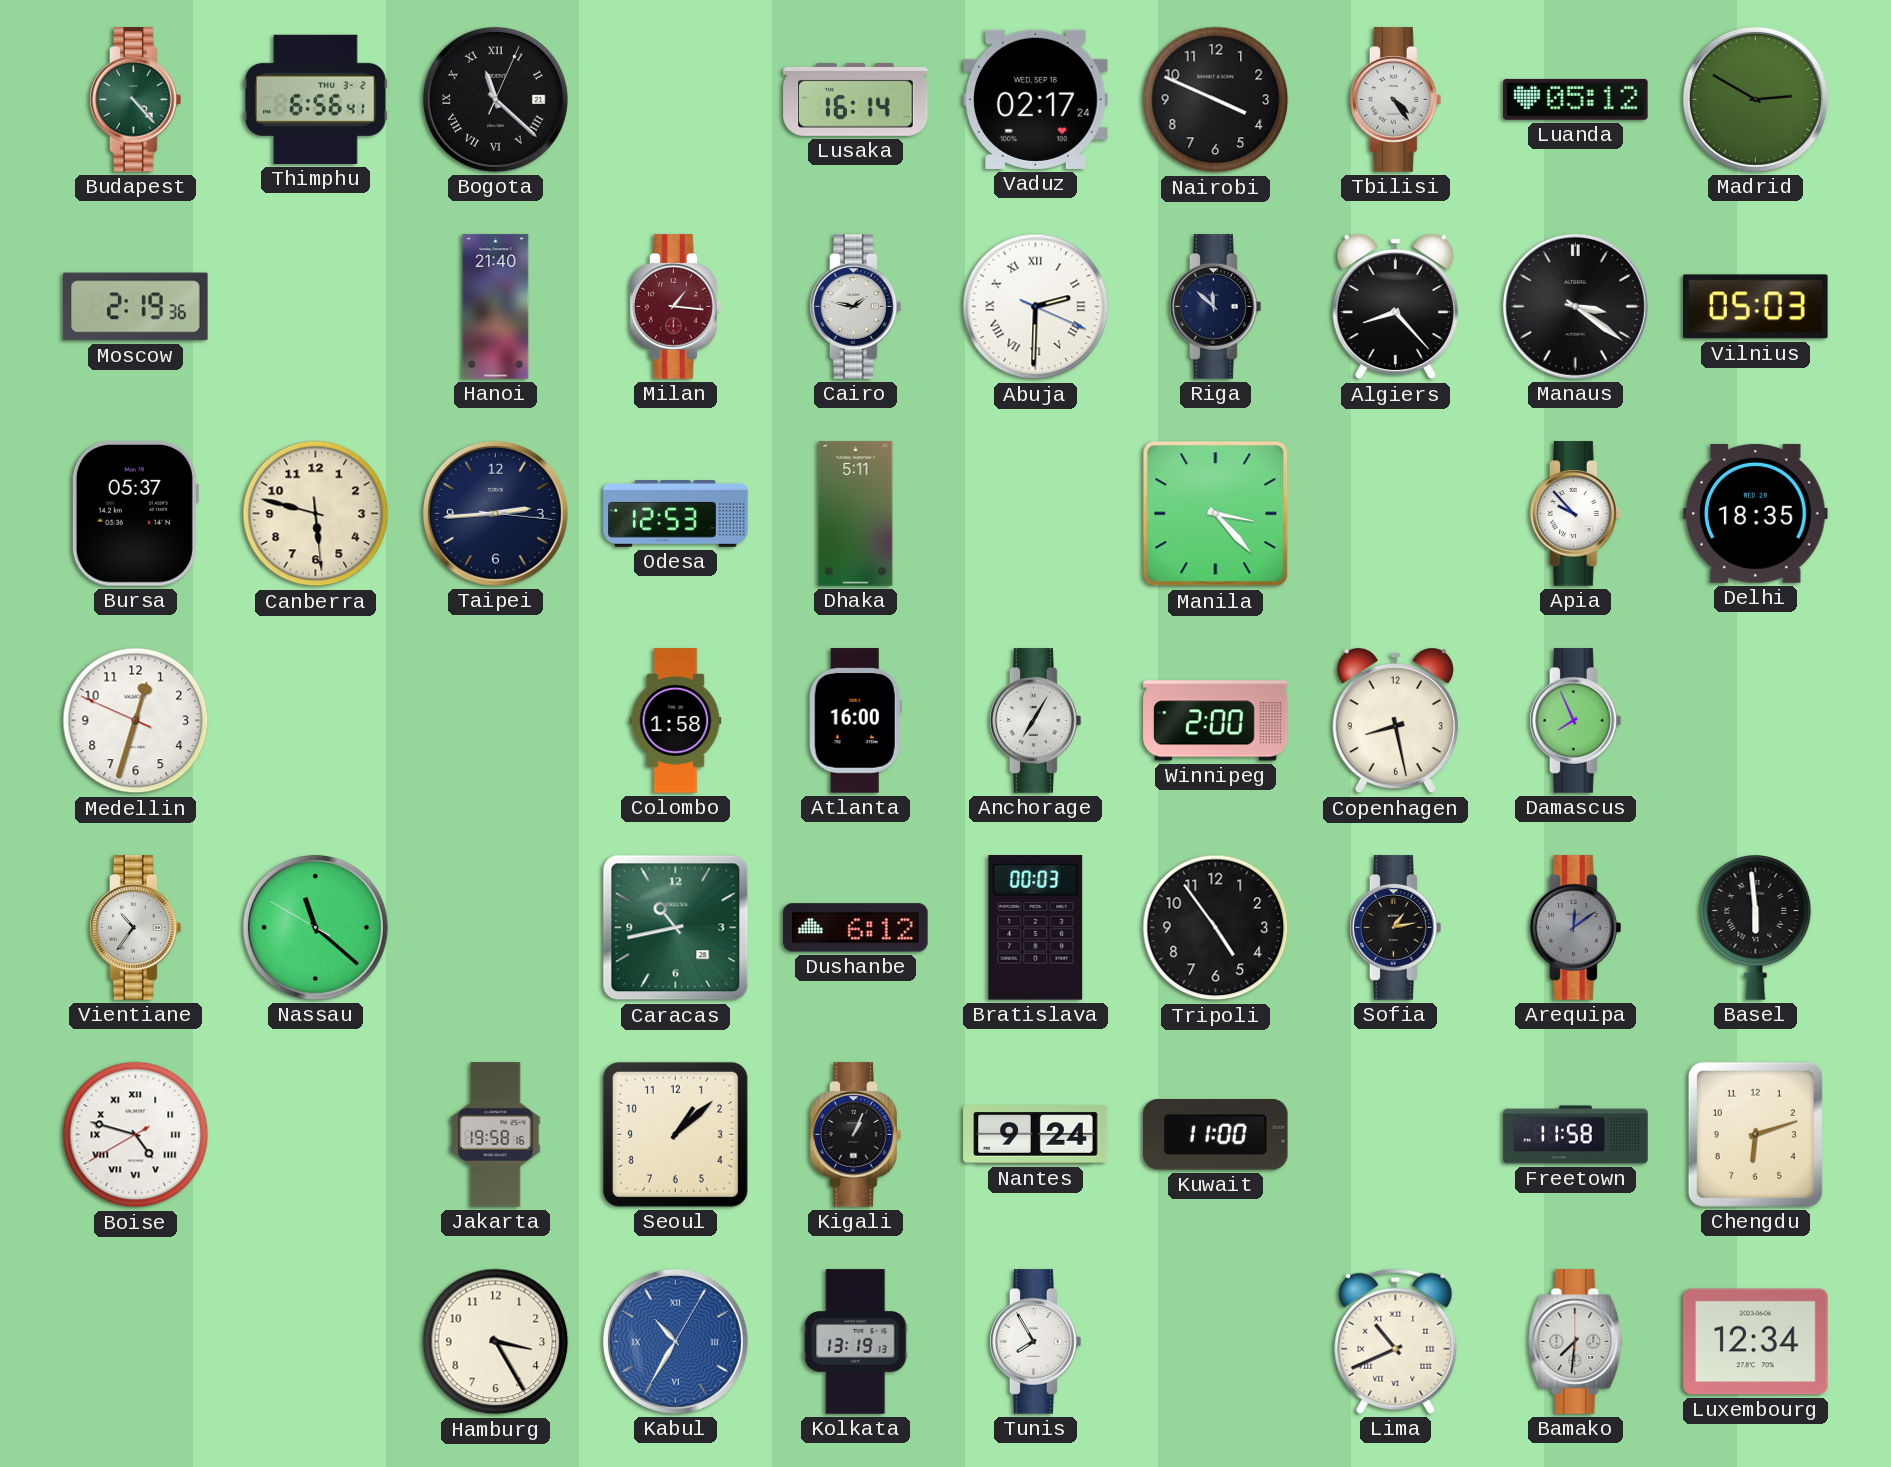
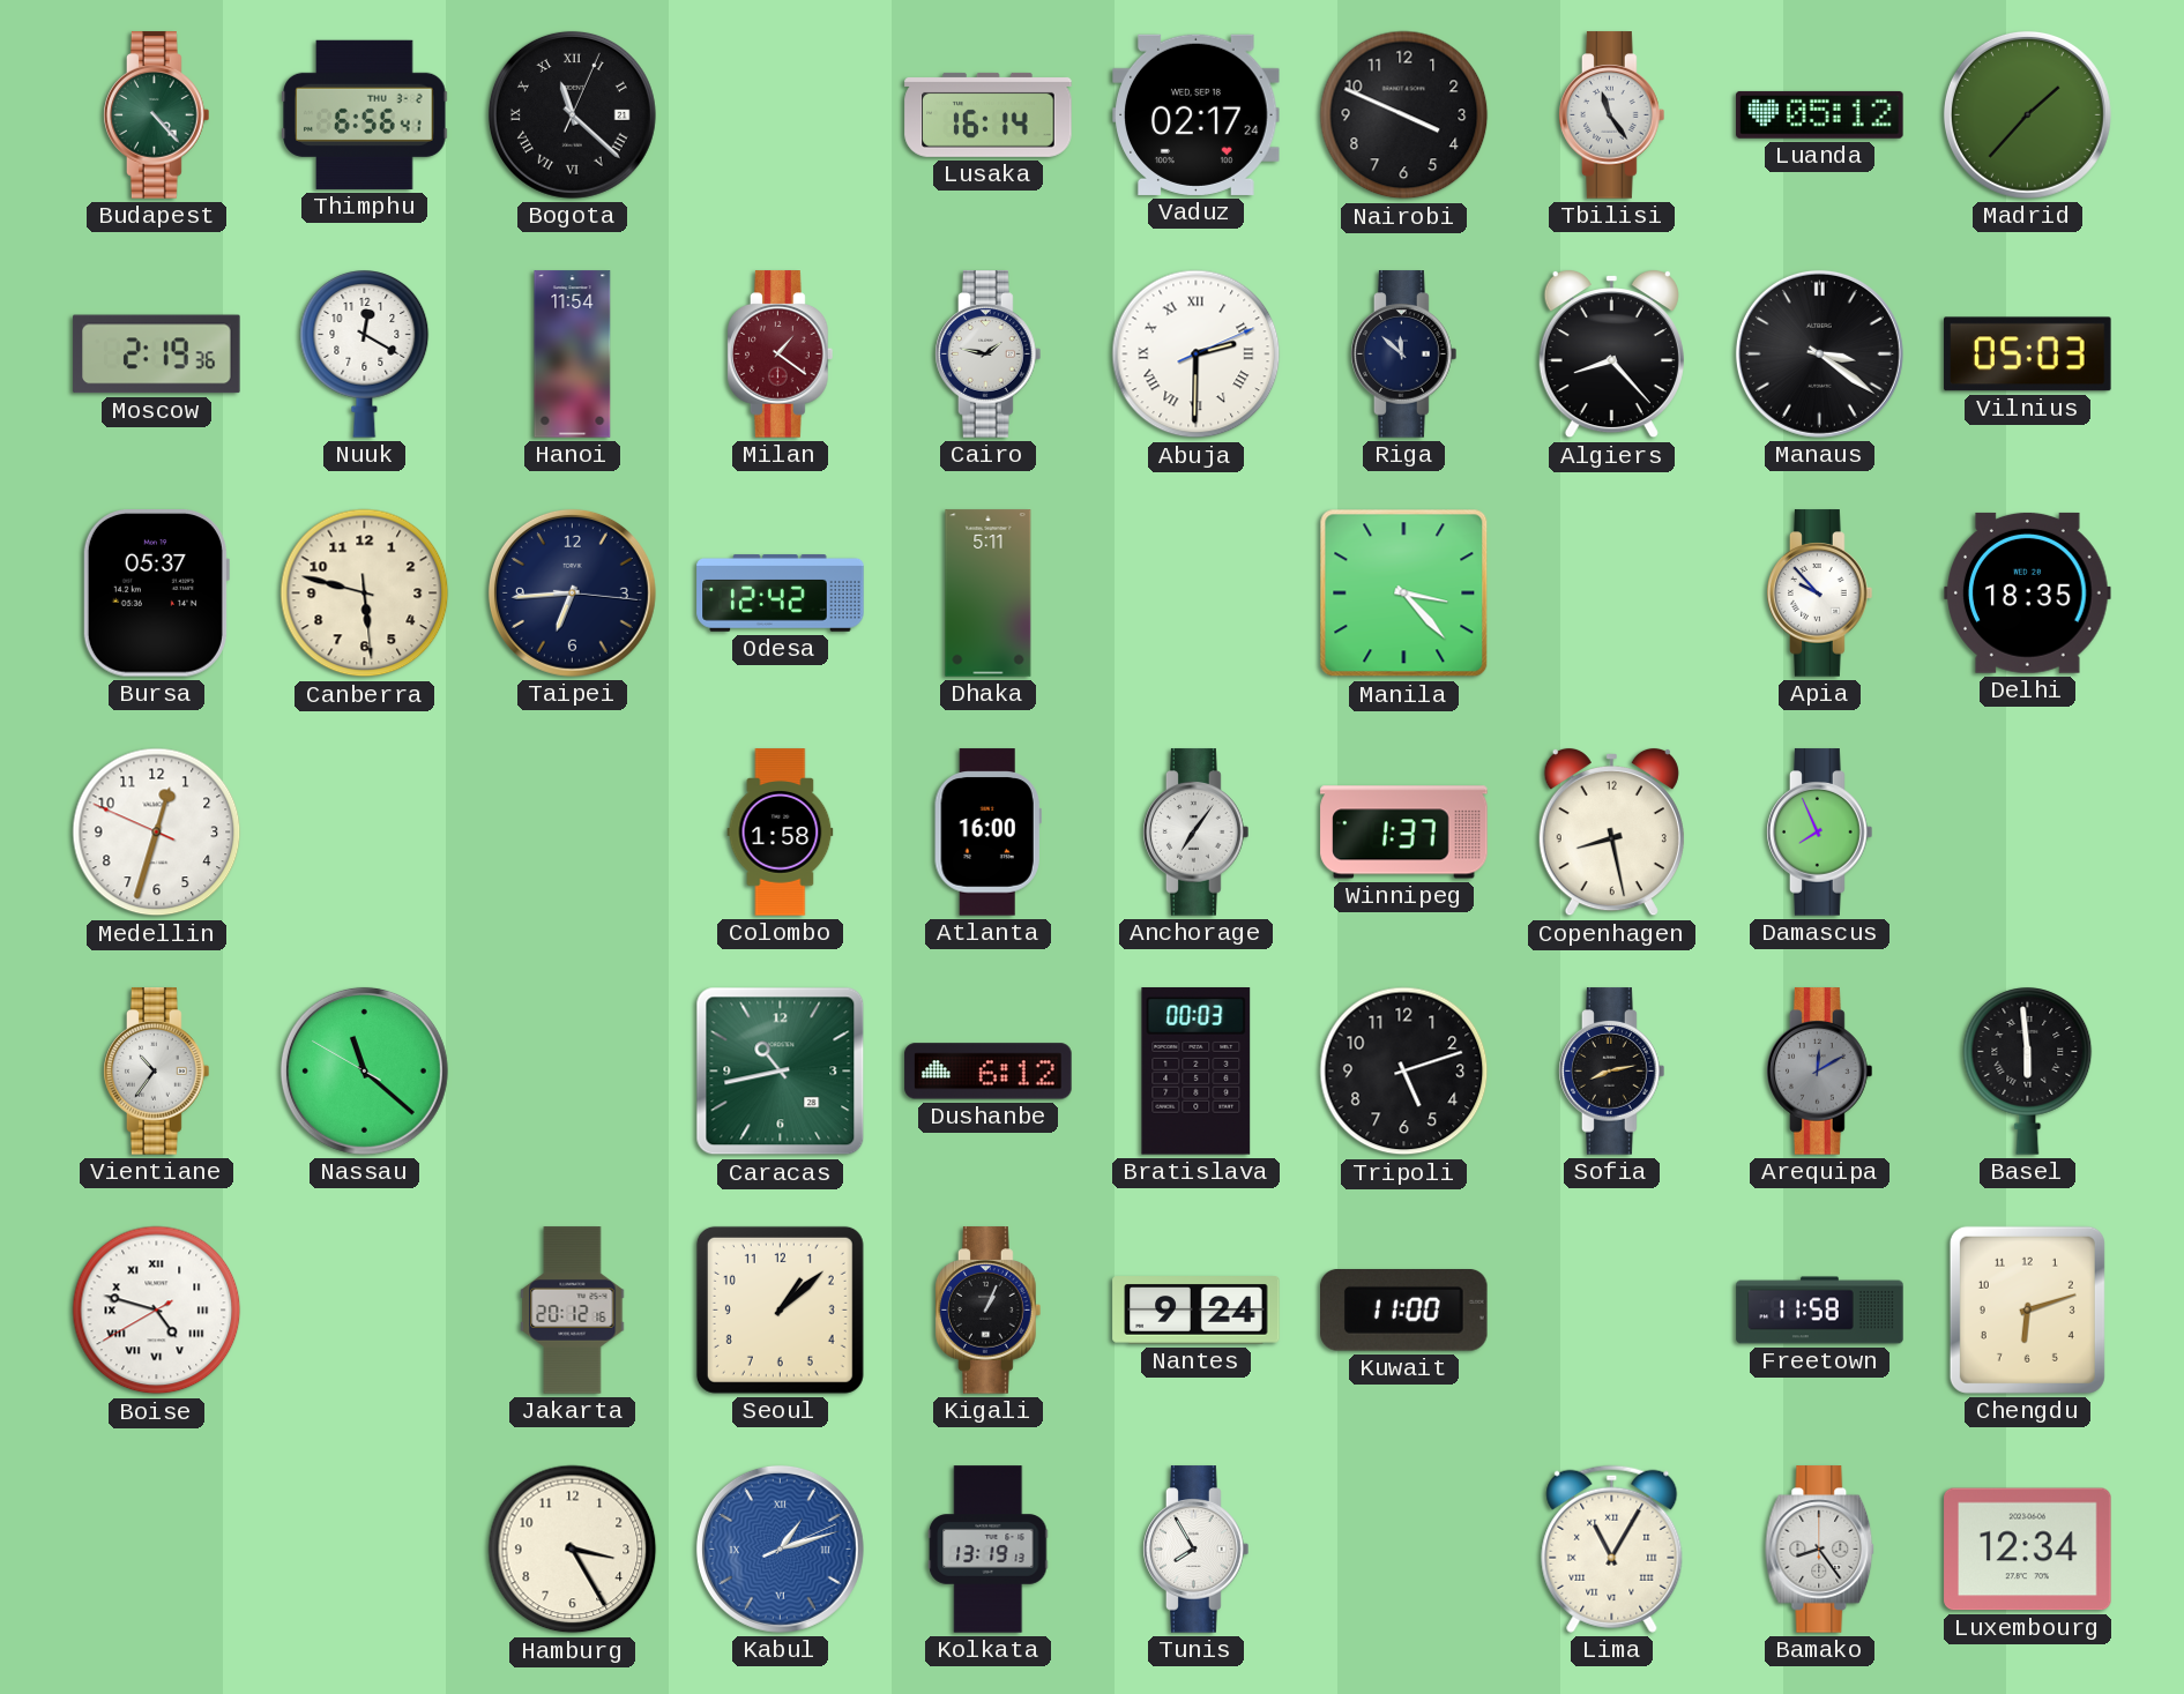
Tbilisi: 4:24 -> 11:24
Madrid: 2:50 -> 1:37
Nuuk: none -> 12:20
Hanoi: 21:40 -> 11:54
Milan: 1:16 -> 1:21
Abuja: 2:30:19 -> 2:30:11
Taipei: 2:44 -> 6:44
Odesa: 12:53 -> 12:42
Anchorage: 7:05 -> 7:06
Winnipeg: 2:00 -> 1:37
Tripoli: 4:54 -> 5:12
Sofia: 1:13 -> 8:13
Arequipa: 12:09 -> 12:10
Jakarta: 19:58 -> 20:12
Kabul: 10:35 -> 1:12
Lima: 10:41 -> 11:05
Bamako: 7:31 -> 8:24
